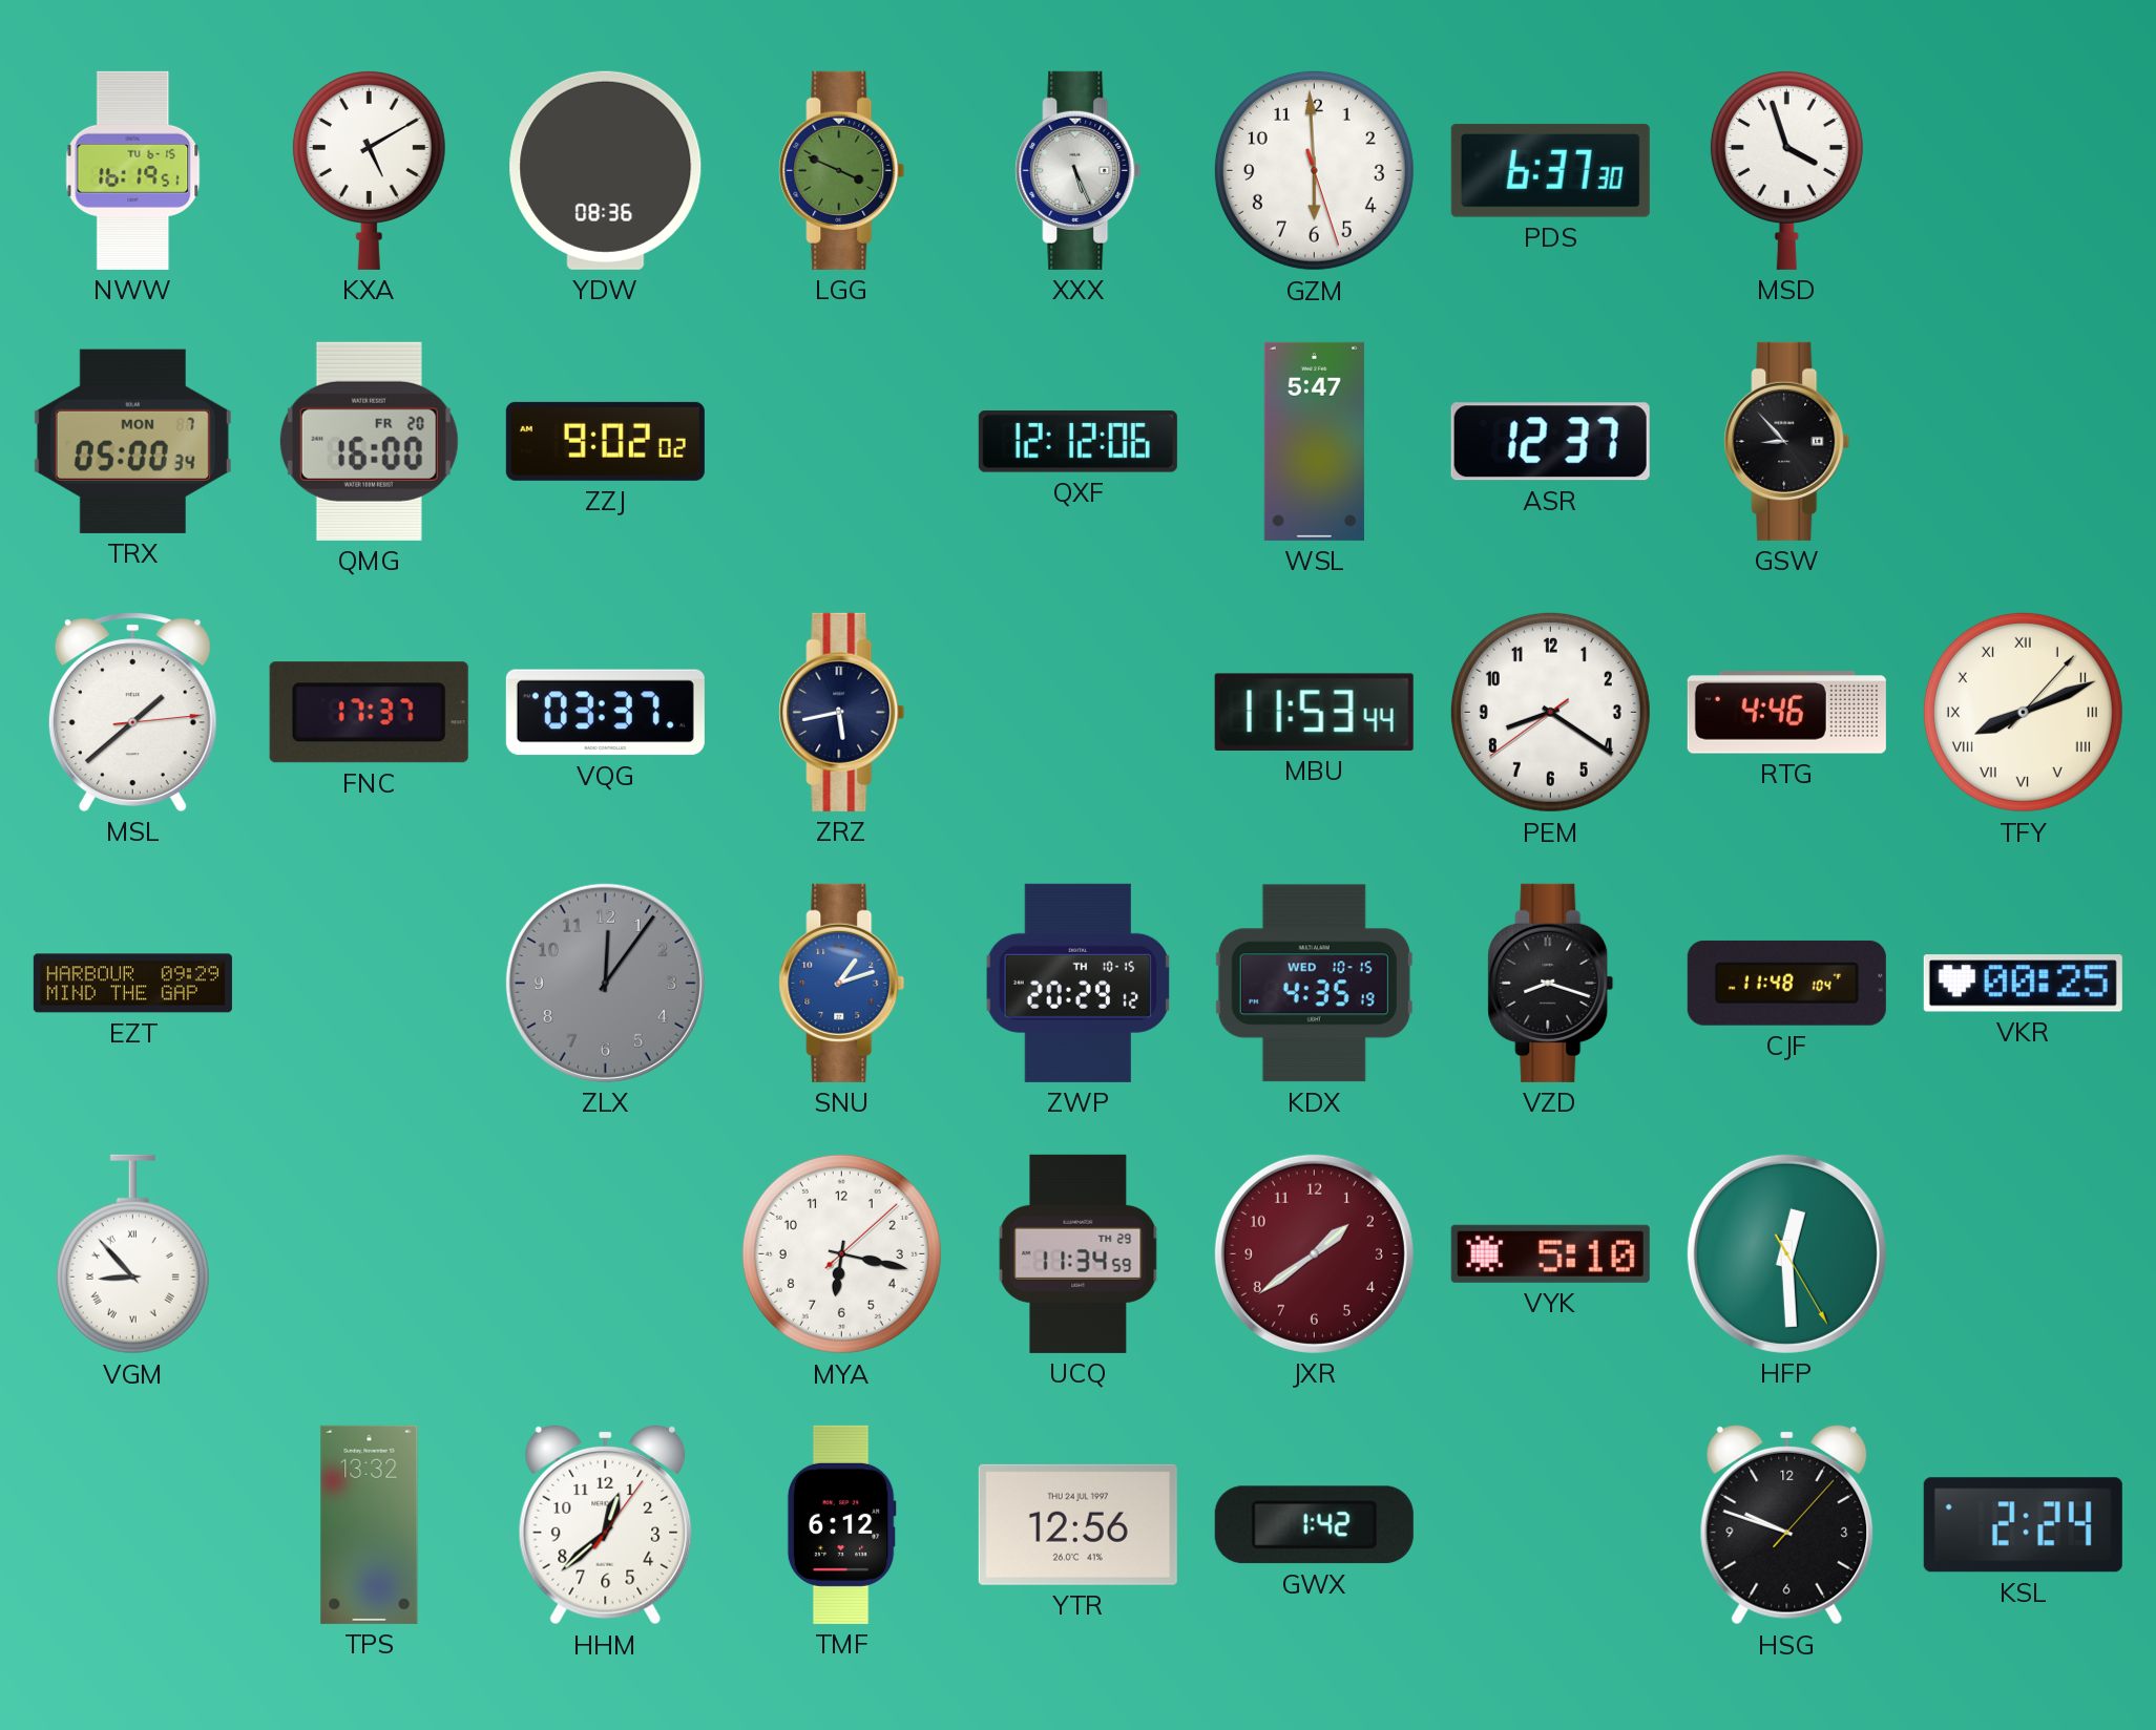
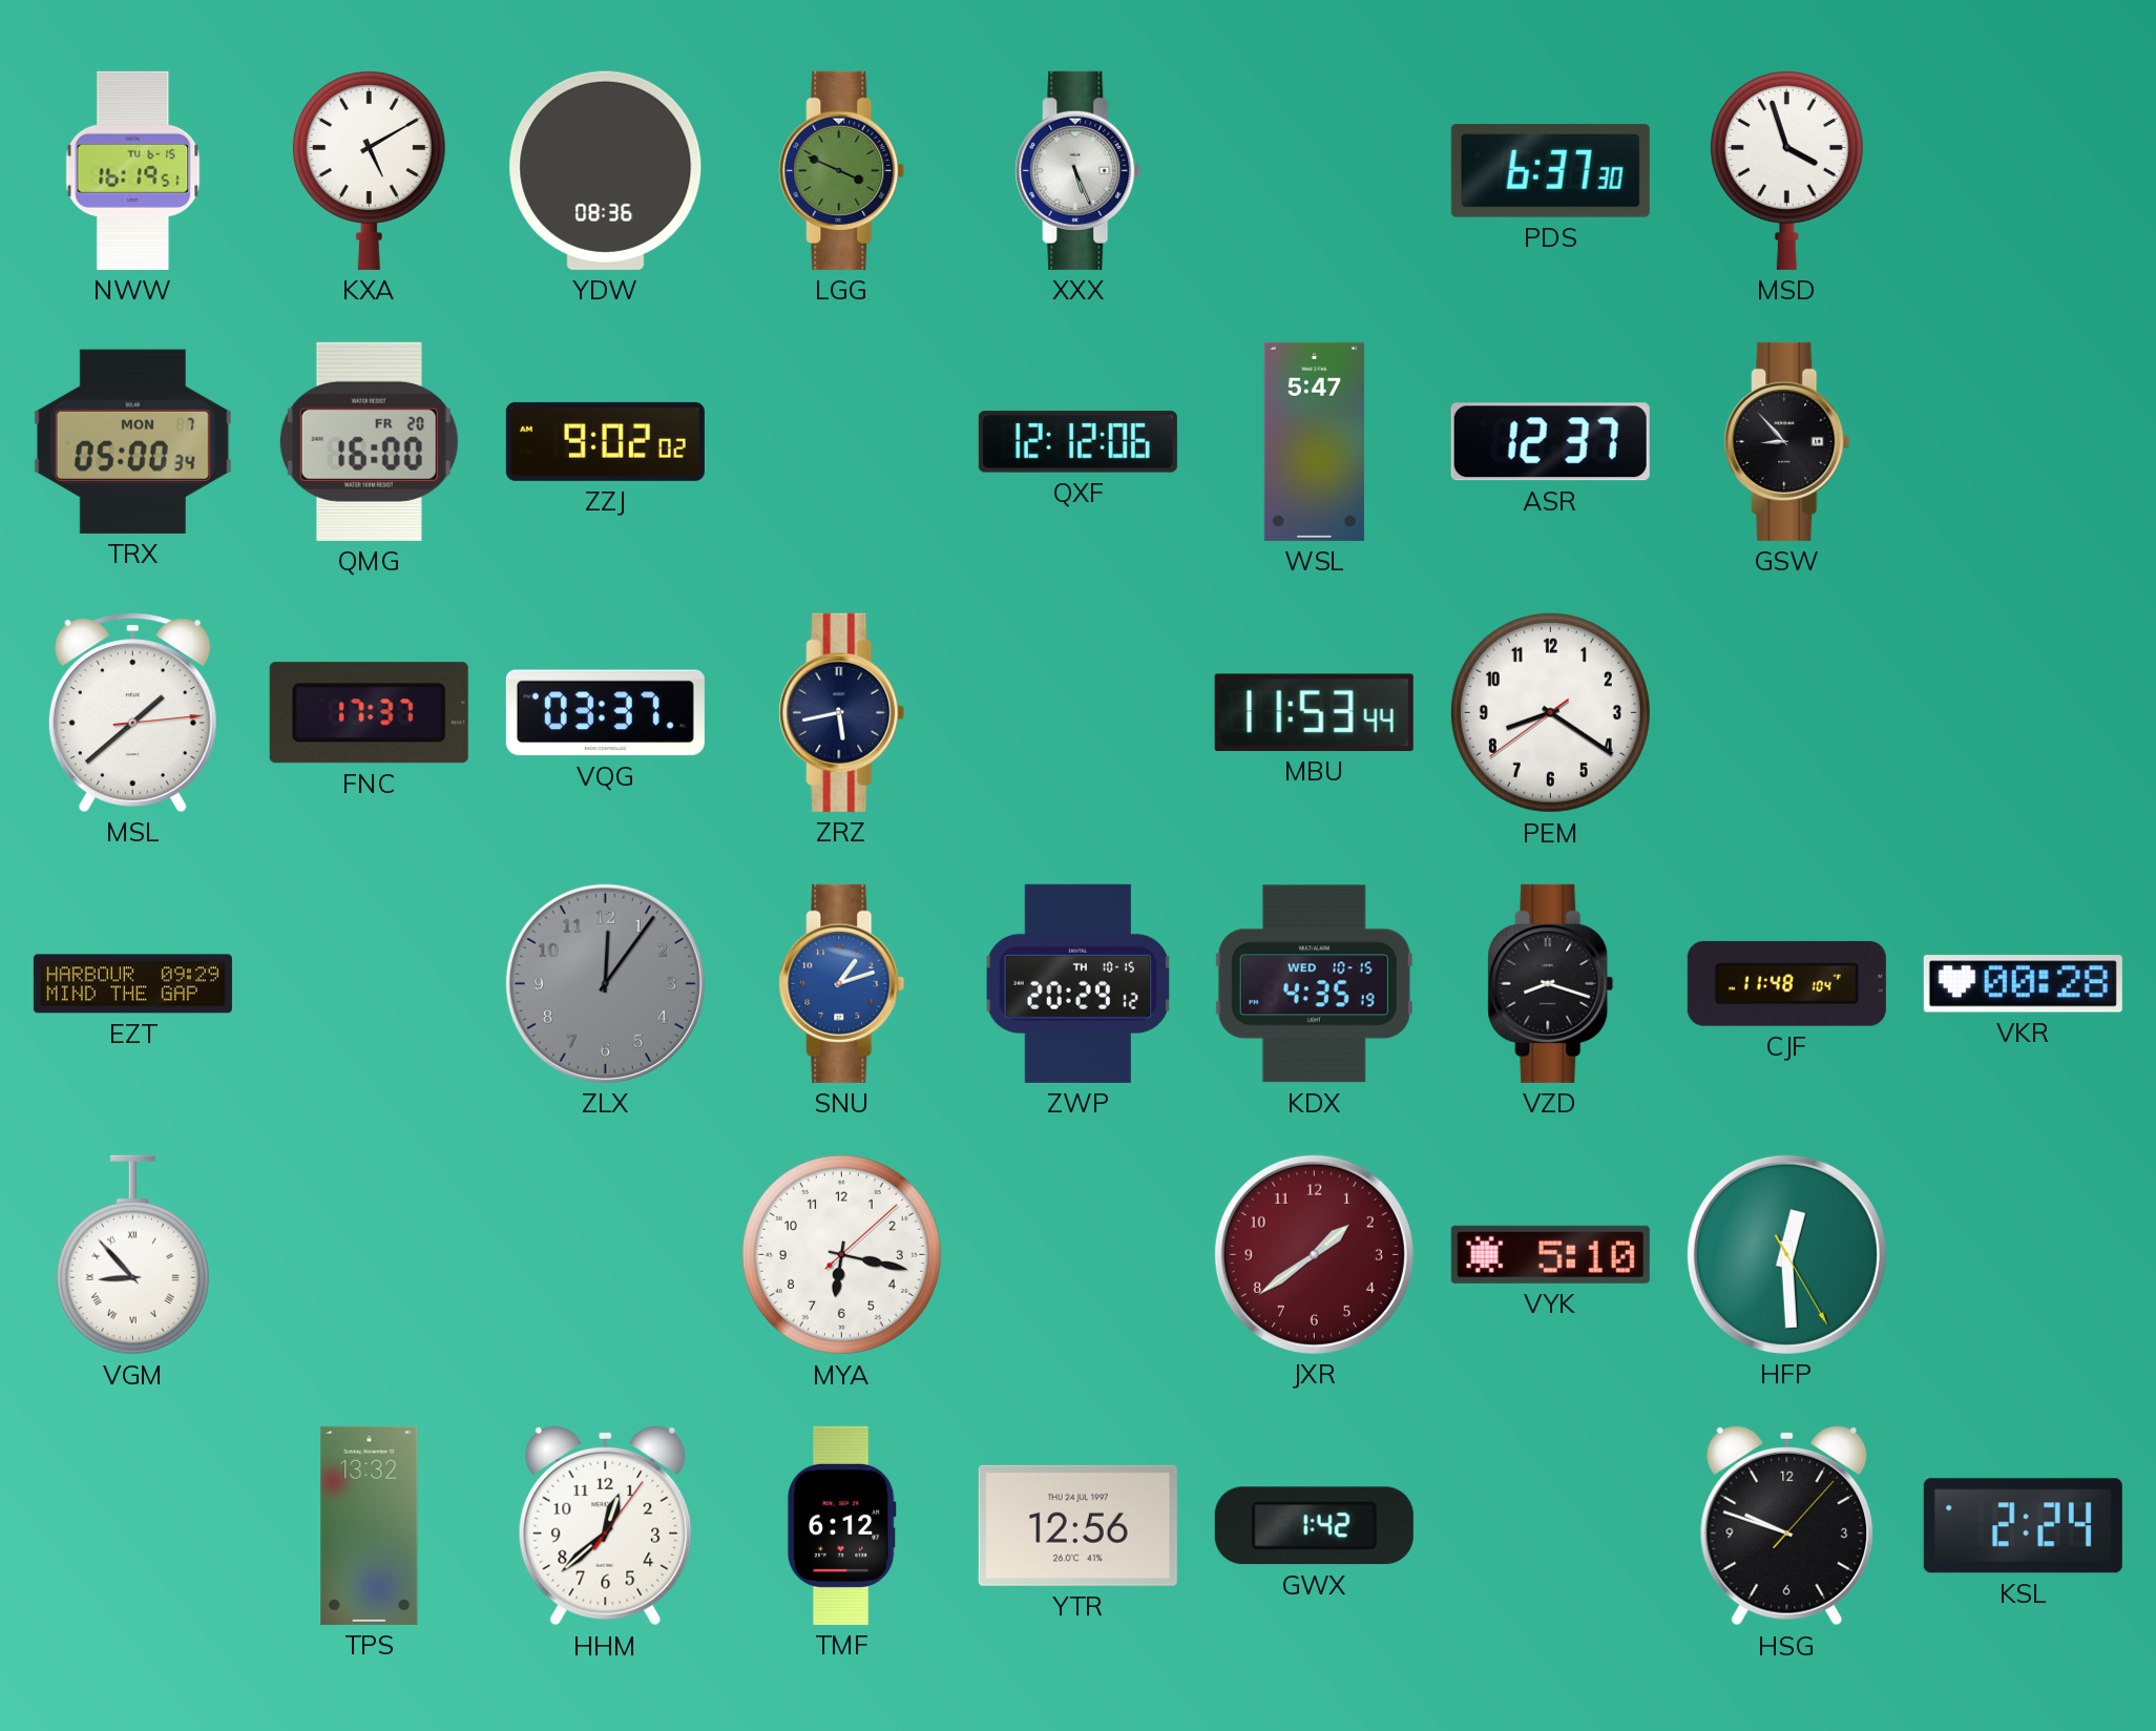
GZM: 5:59 -> none
RTG: 4:46 -> none
TFY: 8:11 -> none
VKR: 00:25 -> 00:28
UCQ: 11:34 -> none
